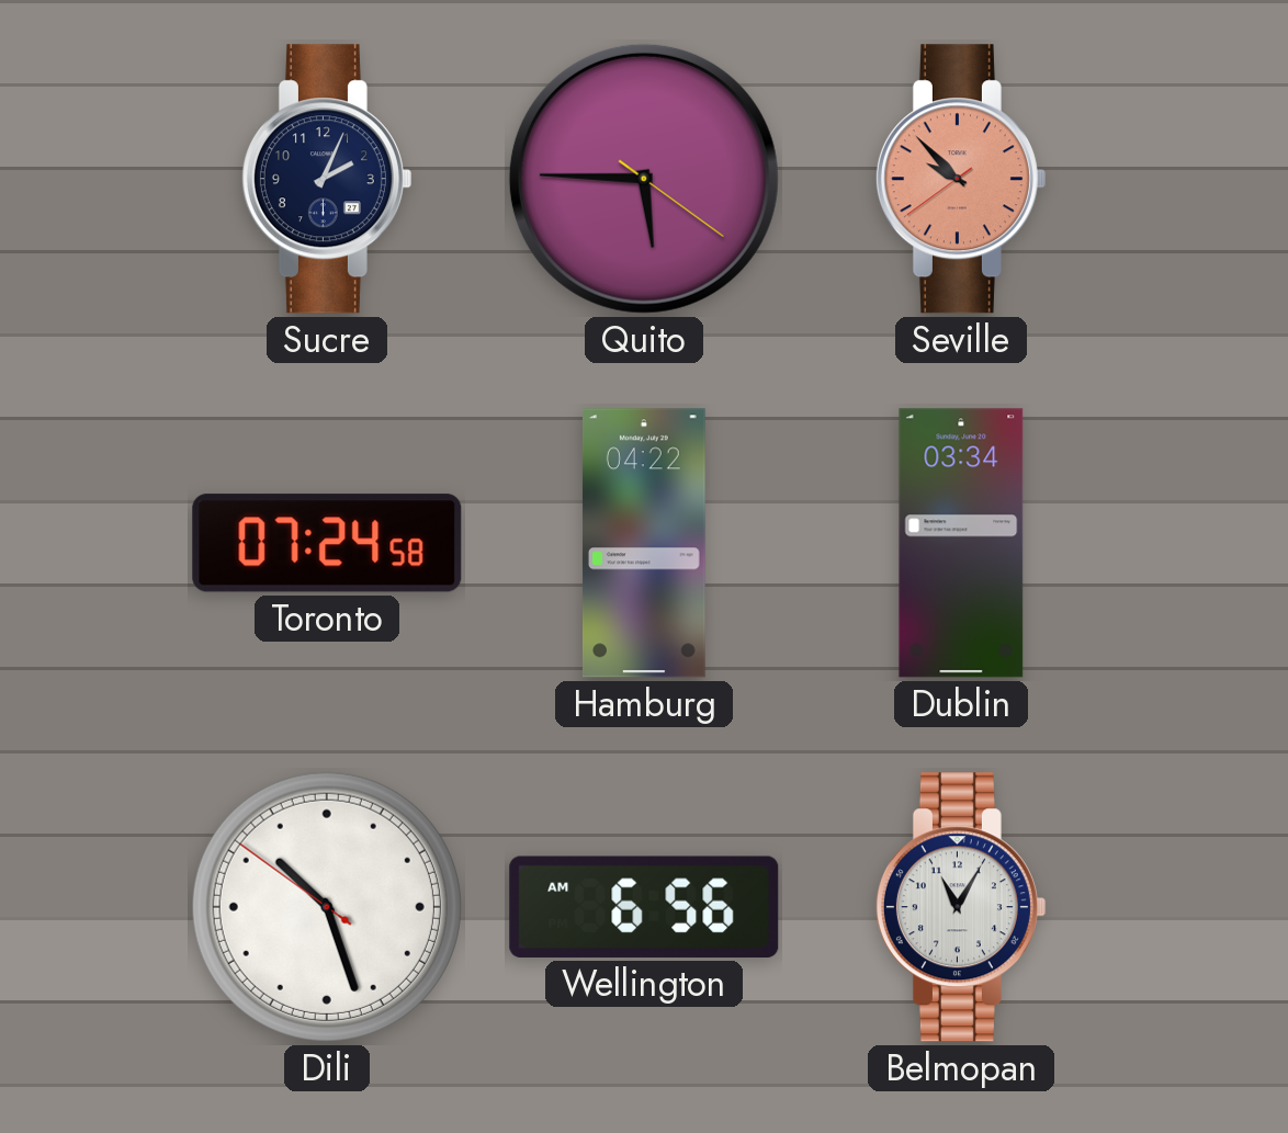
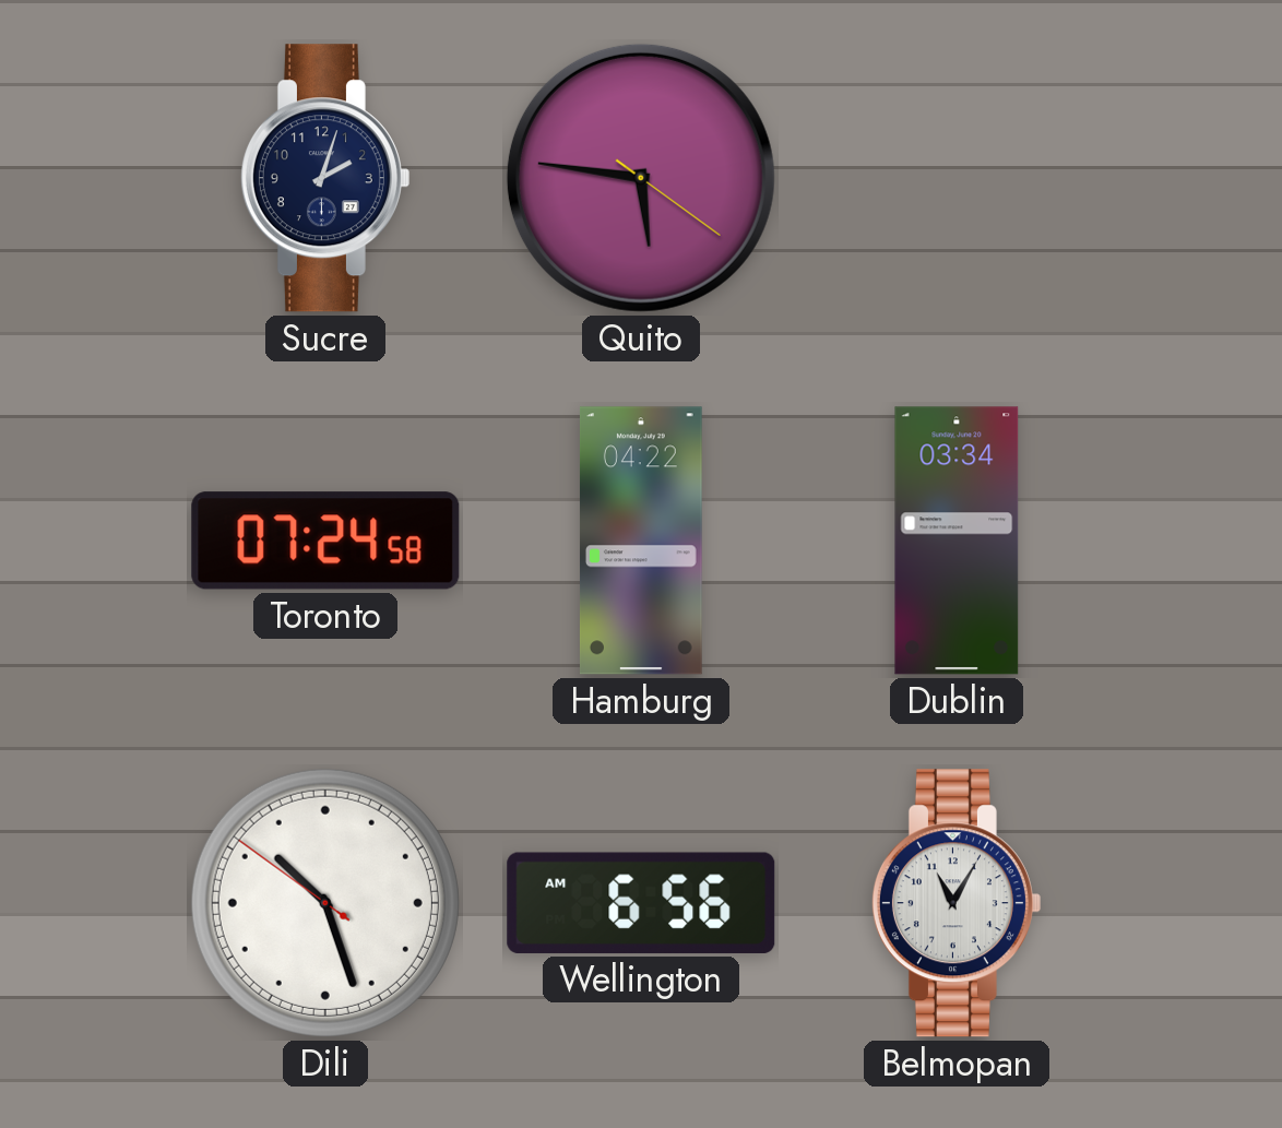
Sucre: 2:04 -> 2:03
Quito: 5:45 -> 5:46
Seville: 9:52 -> none
